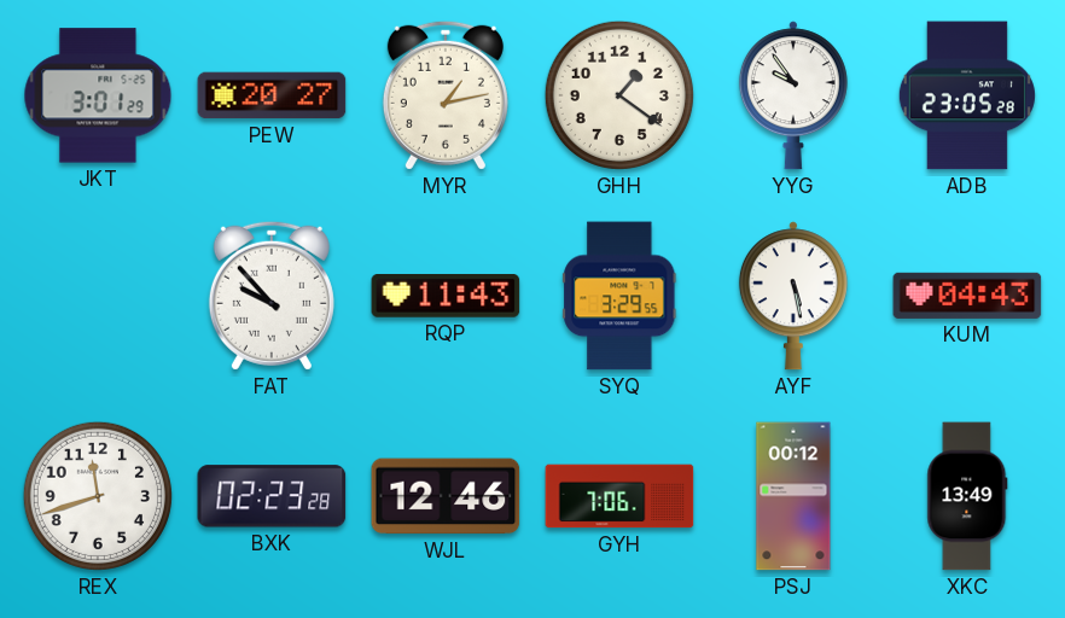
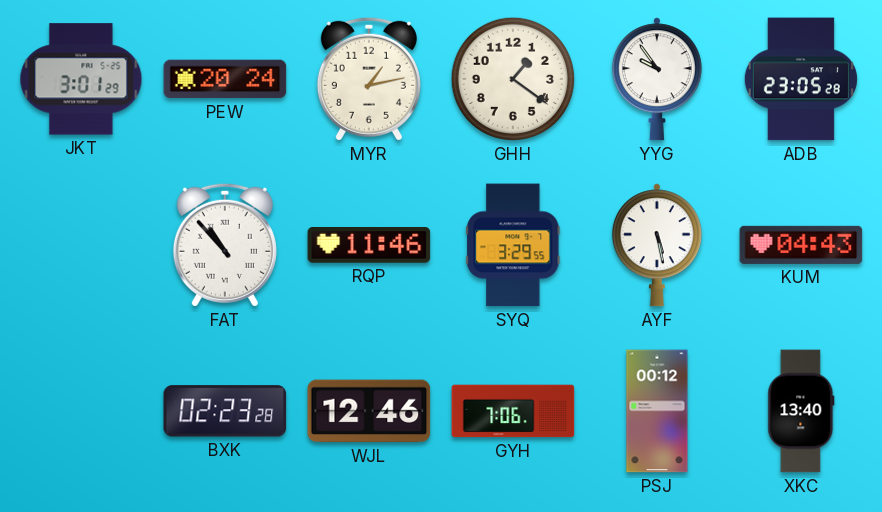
PEW: 20:27 -> 20:24
FAT: 9:53 -> 10:53
RQP: 11:43 -> 11:46
REX: 11:42 -> none
XKC: 13:49 -> 13:40
